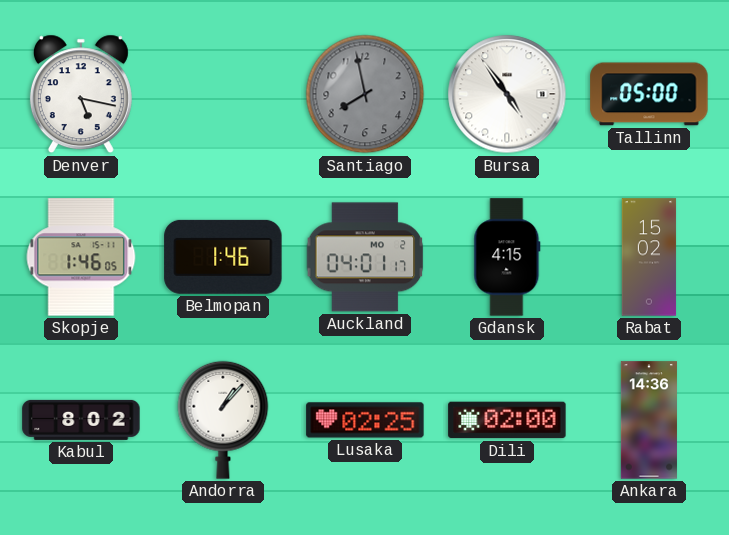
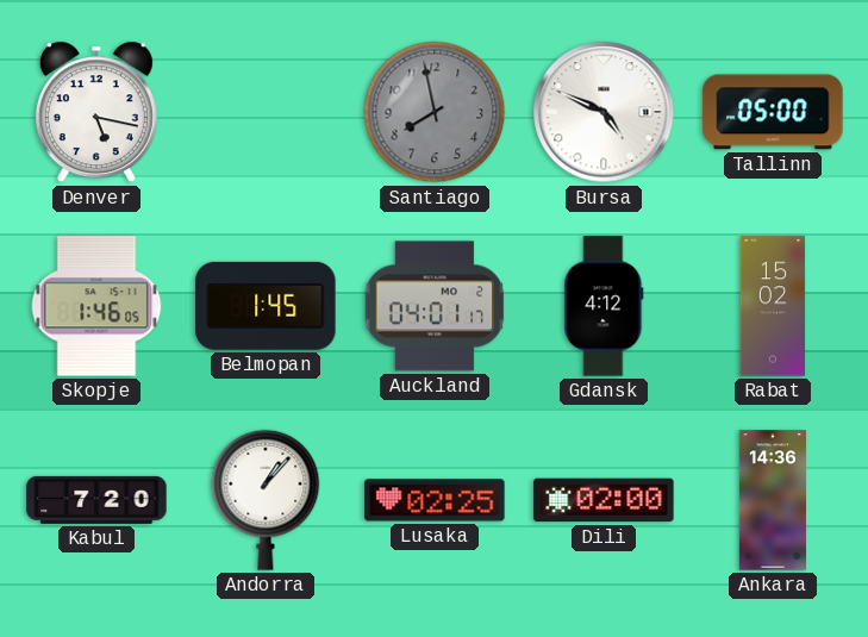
Bursa: 4:54 -> 4:49
Belmopan: 1:46 -> 1:45
Gdansk: 4:15 -> 4:12
Kabul: 8:02 -> 7:20
